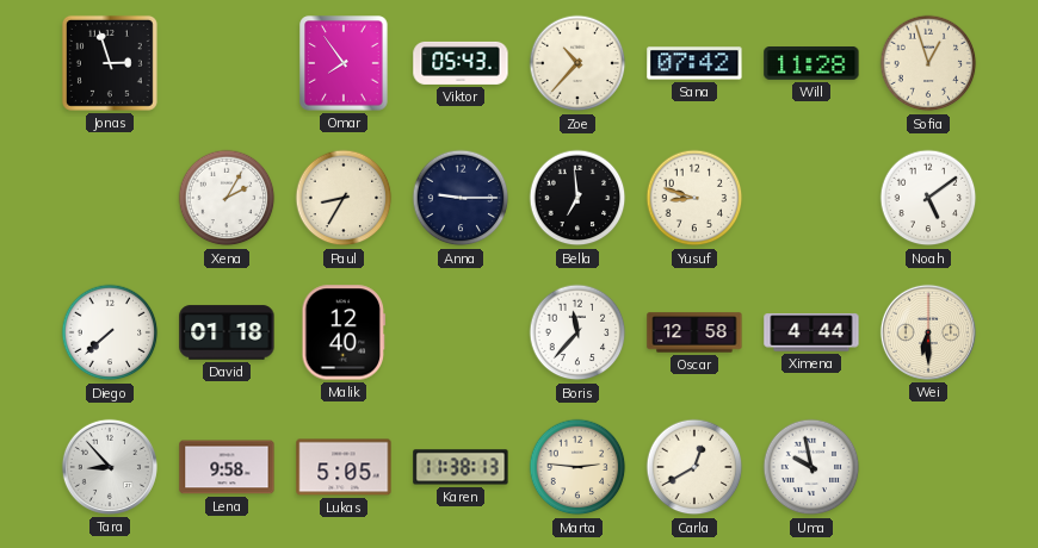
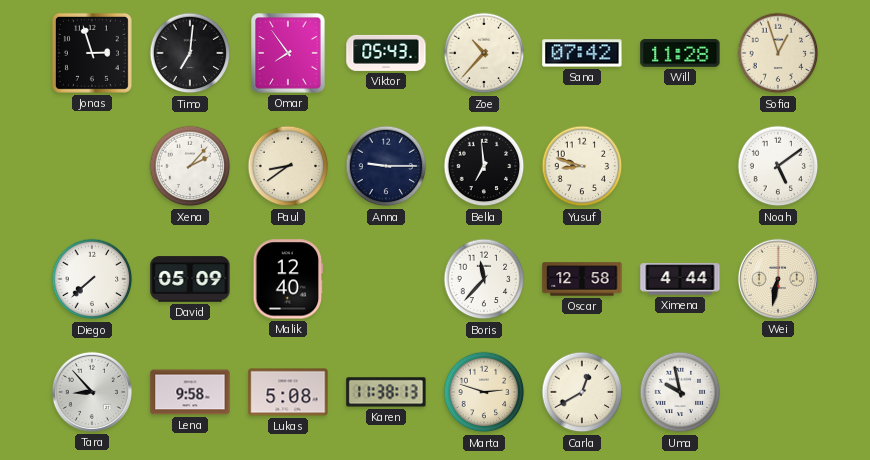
Timo: none -> 7:01
Xena: 2:05 -> 2:07
Paul: 8:35 -> 8:39
David: 01:18 -> 05:09
Wei: 6:30 -> 6:32
Lukas: 5:05 -> 5:08
Marta: 2:46 -> 2:48
